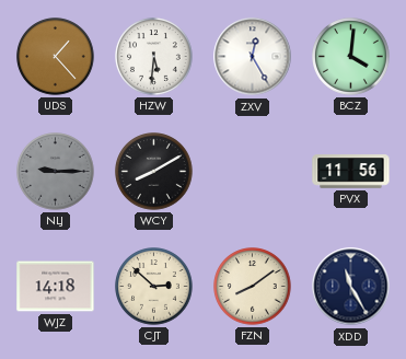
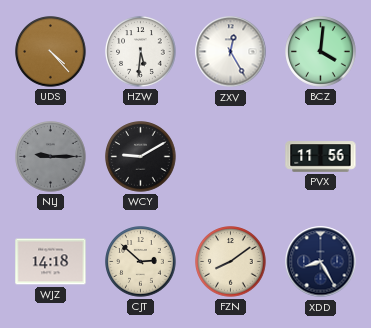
UDS: 1:23 -> 4:23
WCY: 8:10 -> 9:10
XDD: 11:25 -> 8:25
